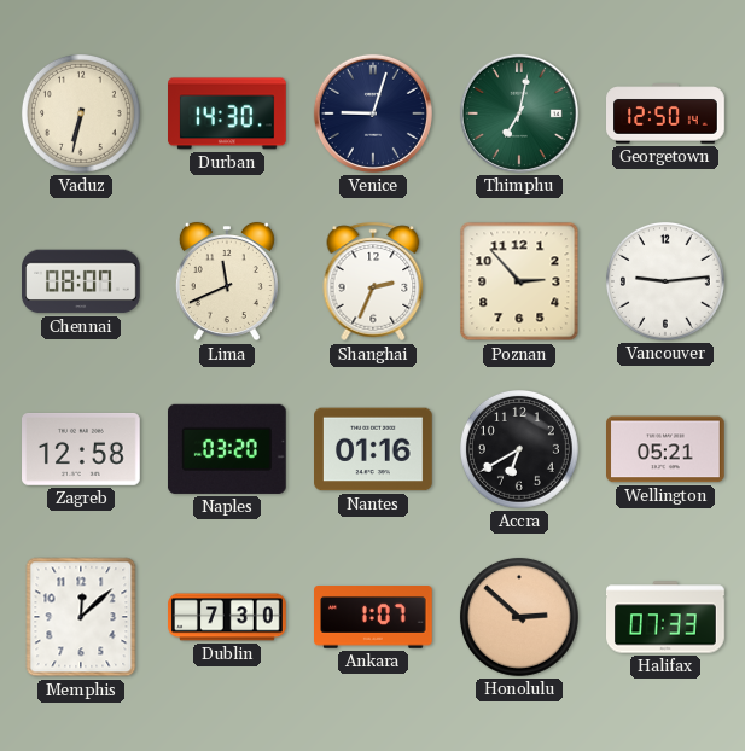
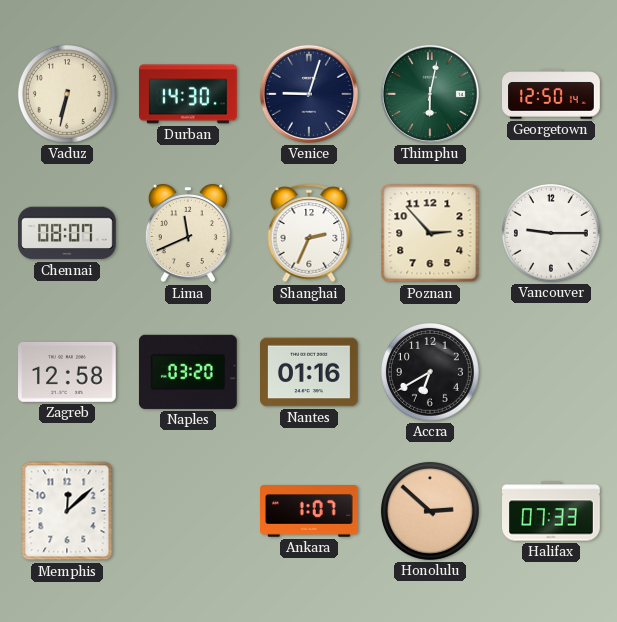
Thimphu: 7:02 -> 6:02
Vancouver: 9:14 -> 9:15
Wellington: 05:21 -> none
Dublin: 7:30 -> none
